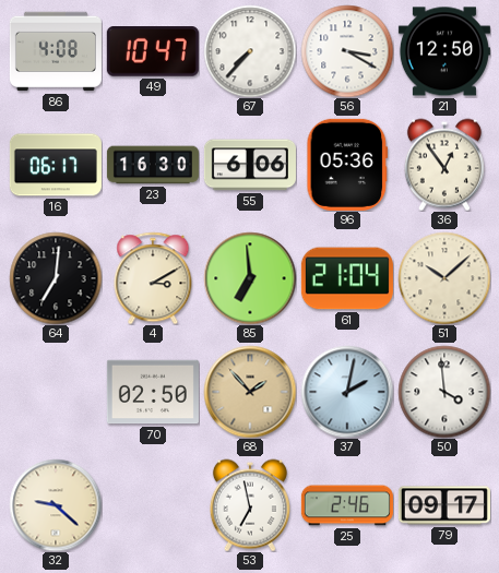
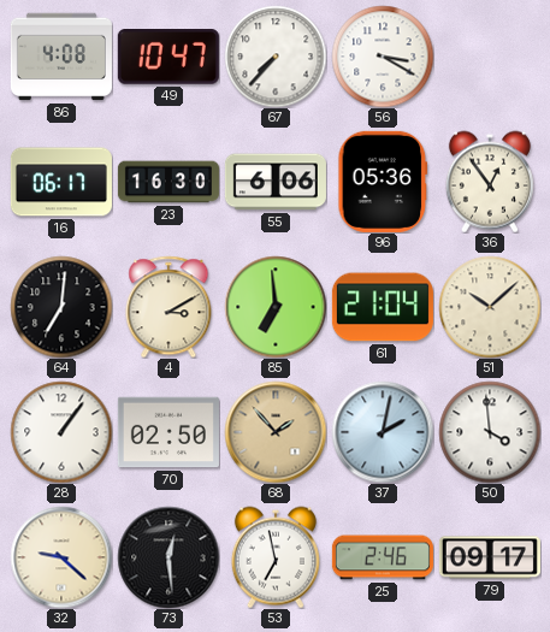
21: 12:50 -> none
28: none -> 1:06
73: none -> 12:29
